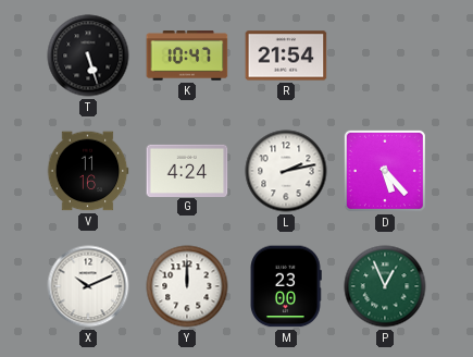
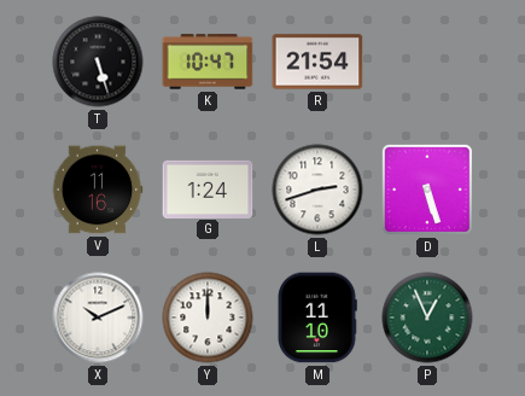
G: 4:24 -> 1:24
L: 2:13 -> 2:42
D: 5:23 -> 5:27
M: 23:00 -> 11:10
